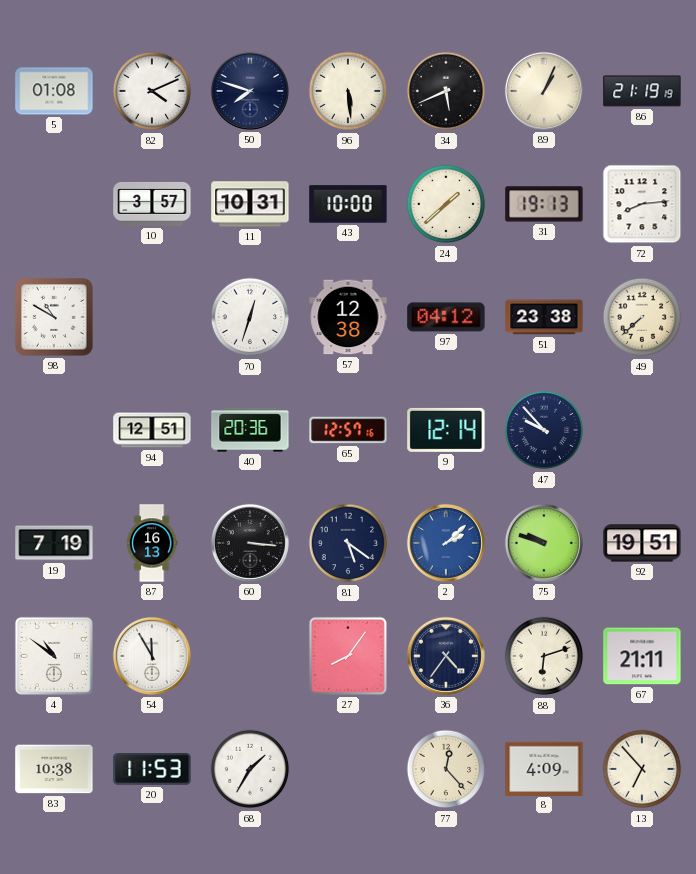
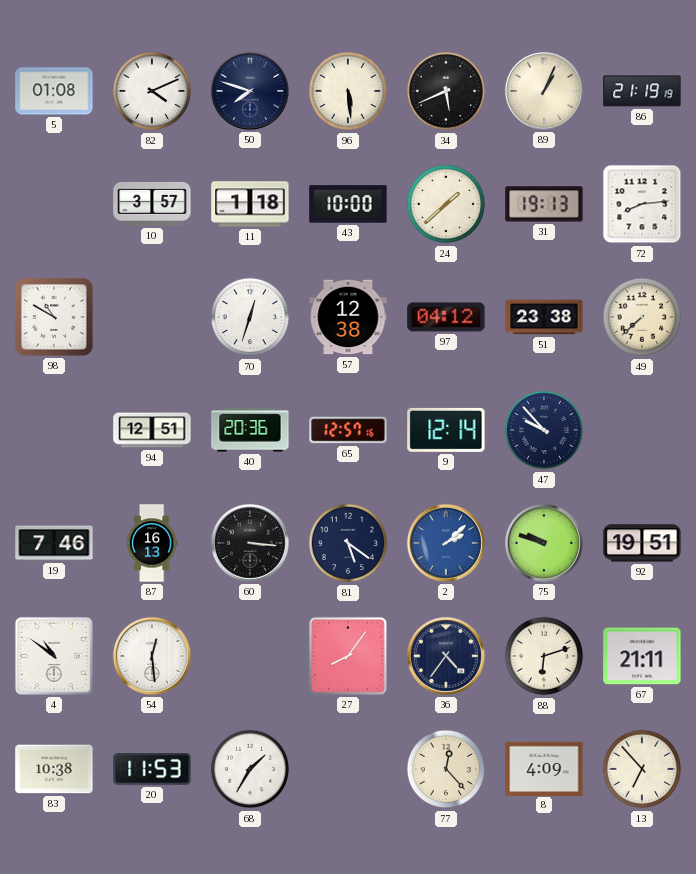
11: 10:31 -> 1:18
19: 7:19 -> 7:46
54: 11:55 -> 12:29
